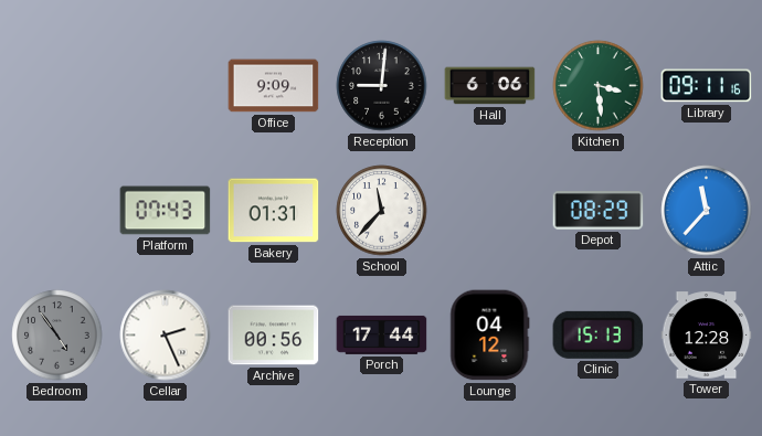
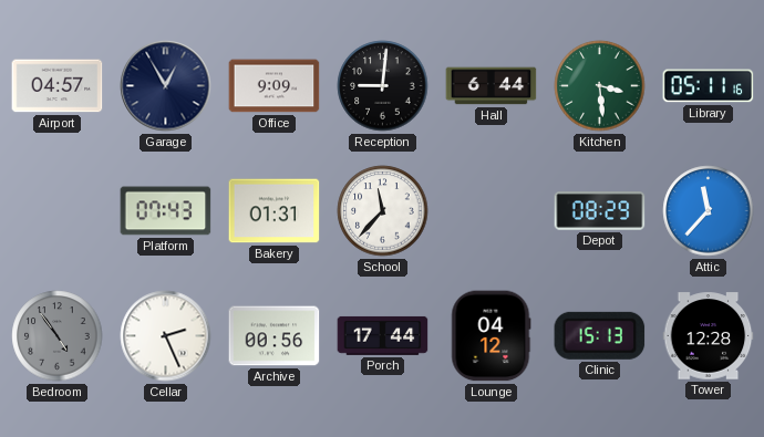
Airport: none -> 04:57
Garage: none -> 12:55
Hall: 6:06 -> 6:44
Library: 09:11 -> 05:11
